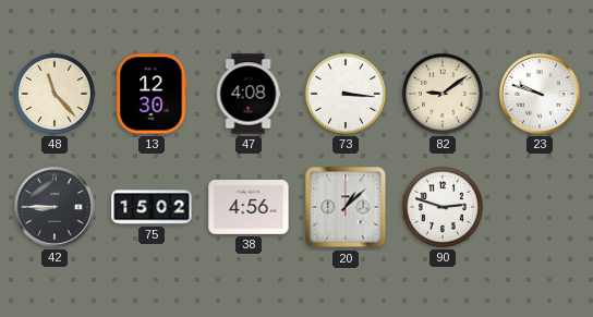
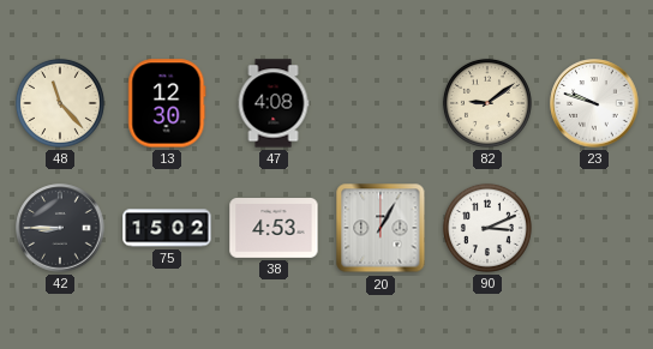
73: 3:16 -> none
38: 4:56 -> 4:53
20: 1:08 -> 1:05
90: 2:48 -> 3:11
